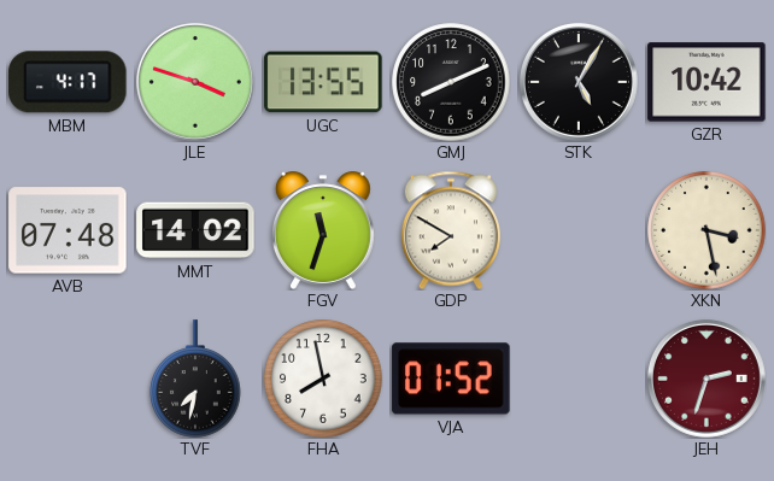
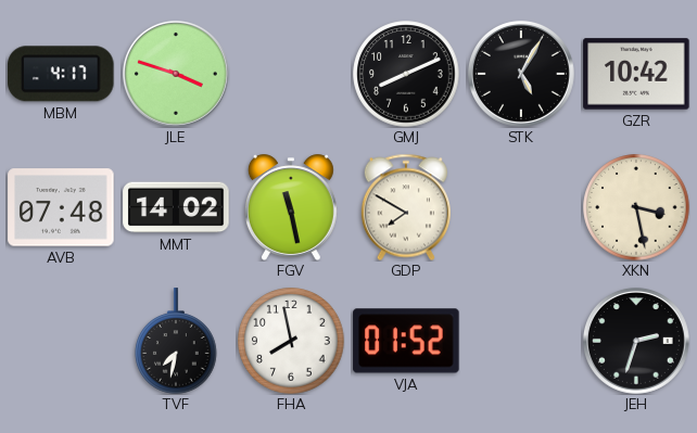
UGC: 13:55 -> none
FGV: 11:33 -> 11:28
JEH dial: burgundy -> black
